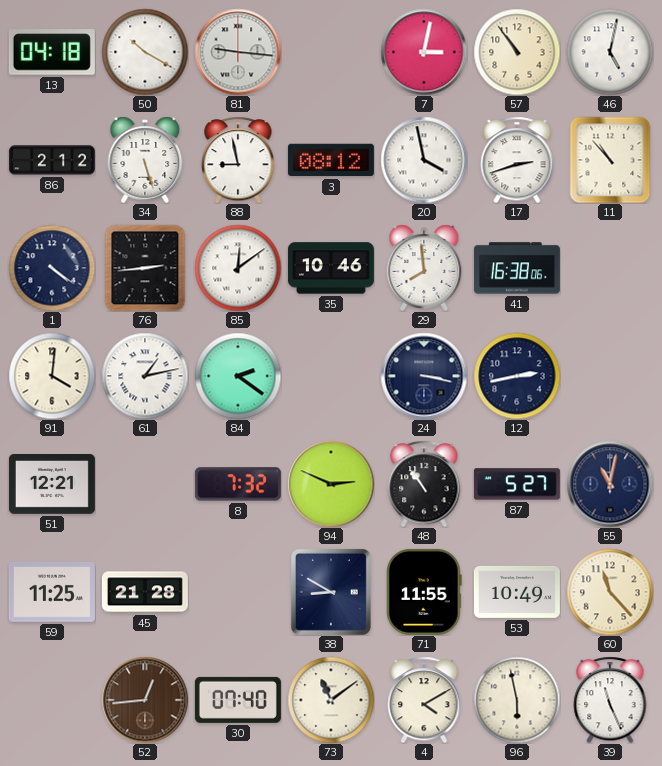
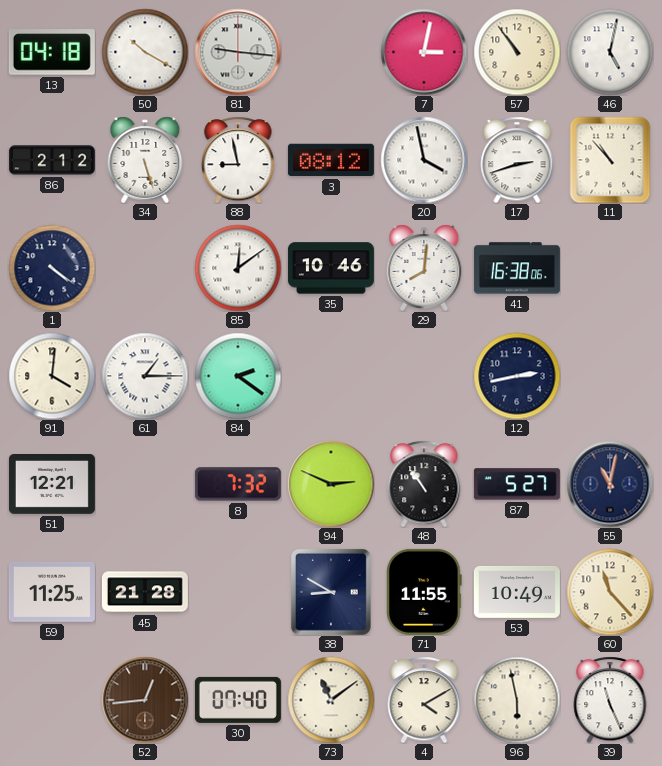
76: 2:44 -> none
29: 7:59 -> 8:01
61: 1:13 -> 1:15
24: 3:17 -> none
